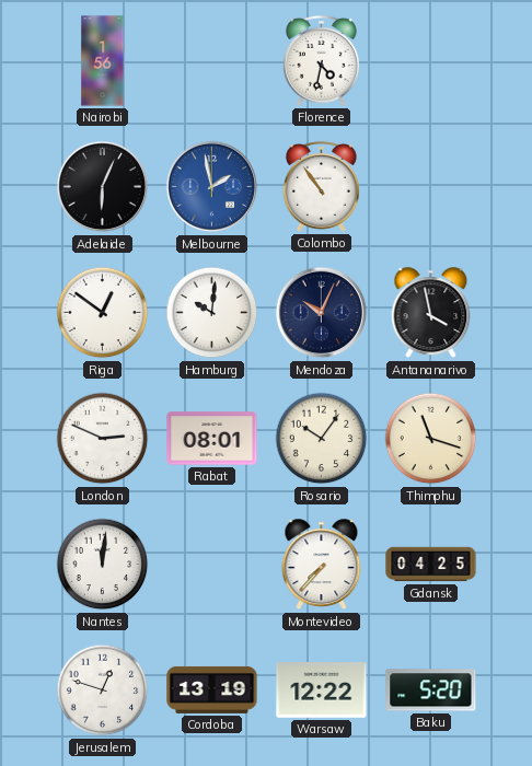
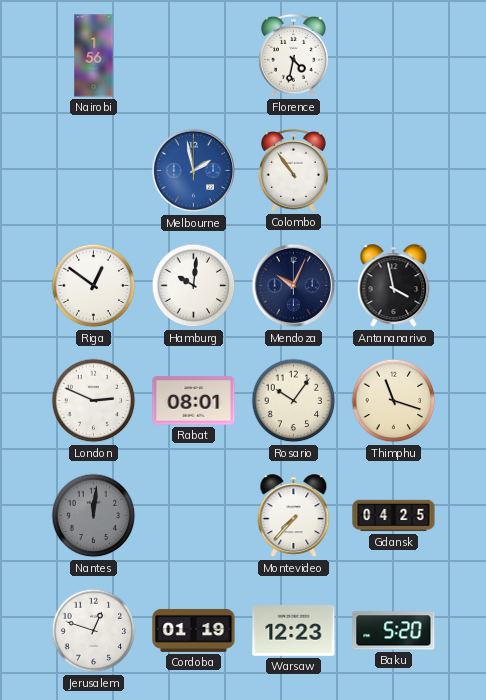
Adelaide: 6:04 -> none
Nantes dial: white -> grey
Cordoba: 13:19 -> 01:19
Warsaw: 12:22 -> 12:23
